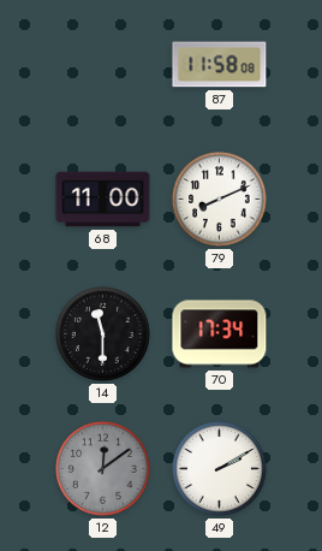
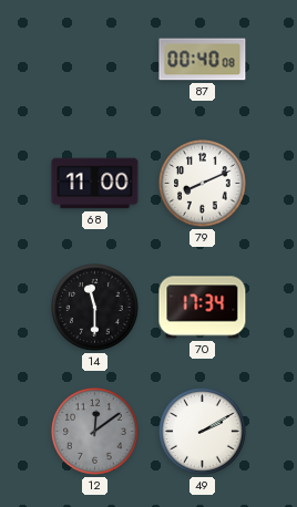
87: 11:58 -> 00:40
